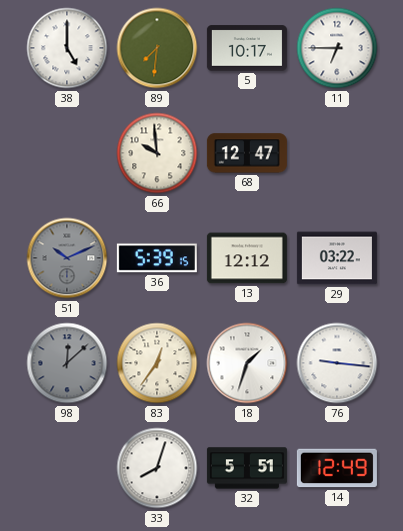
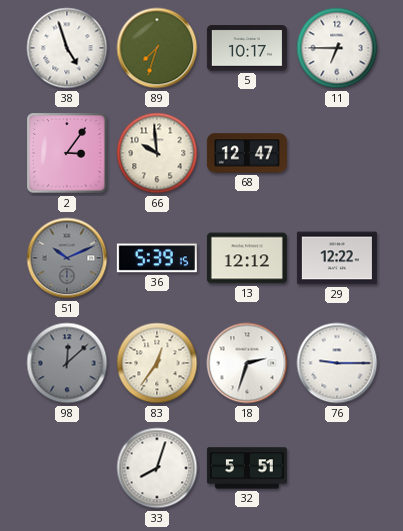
38: 5:00 -> 4:57
89: 7:31 -> 7:33
2: none -> 3:06
29: 03:22 -> 12:22
18: 1:33 -> 2:33
76: 9:16 -> 9:15
14: 12:49 -> none
